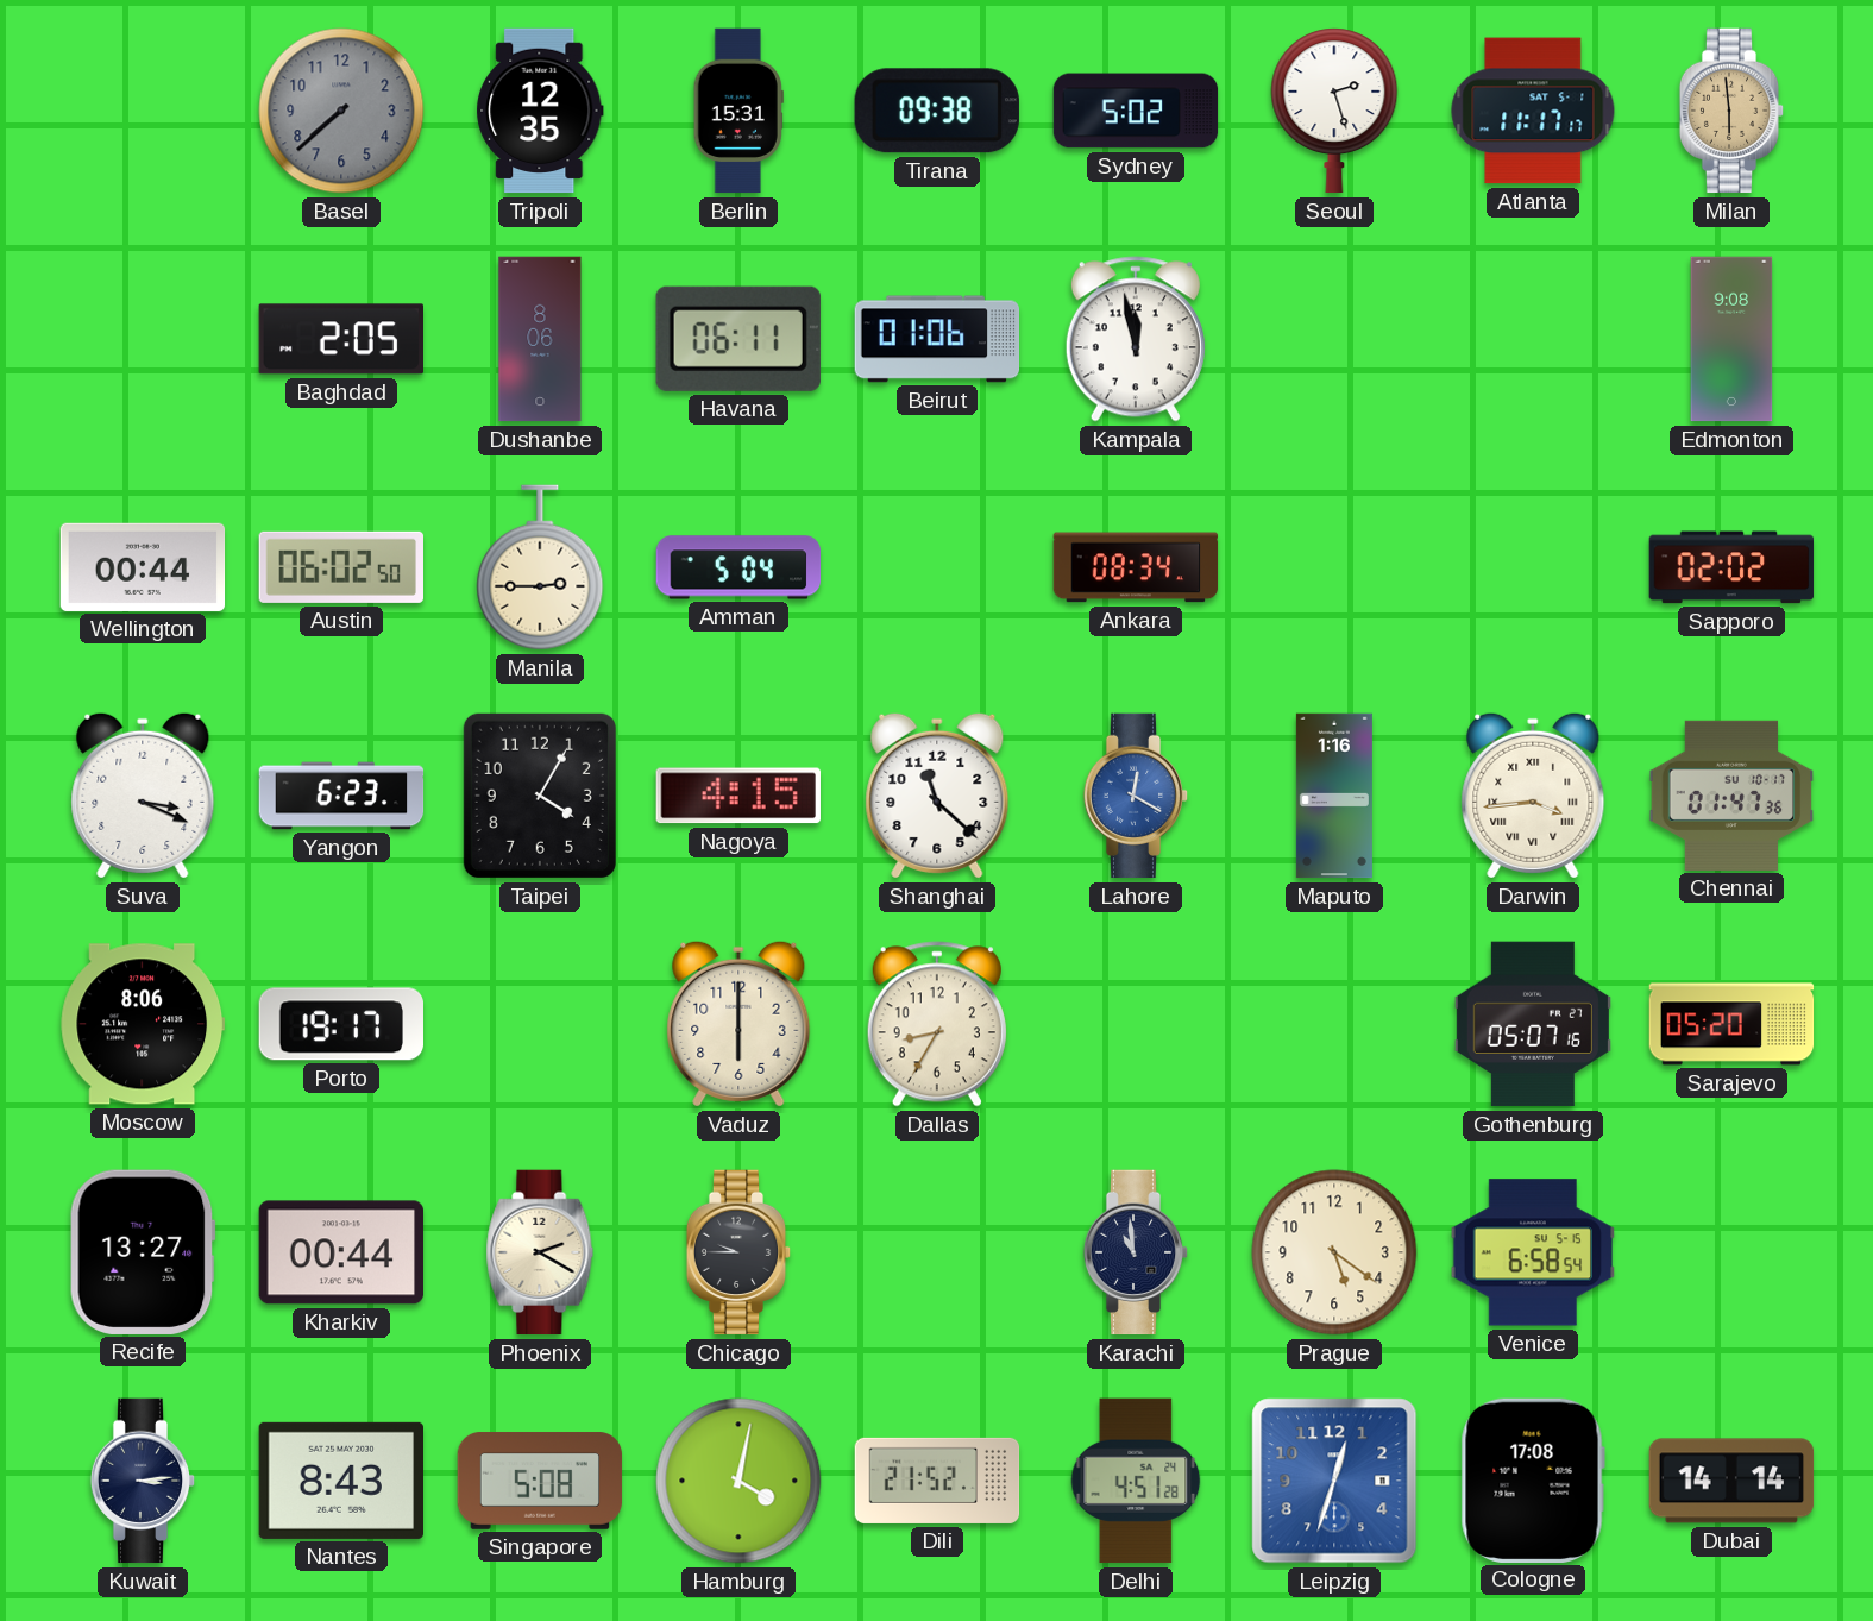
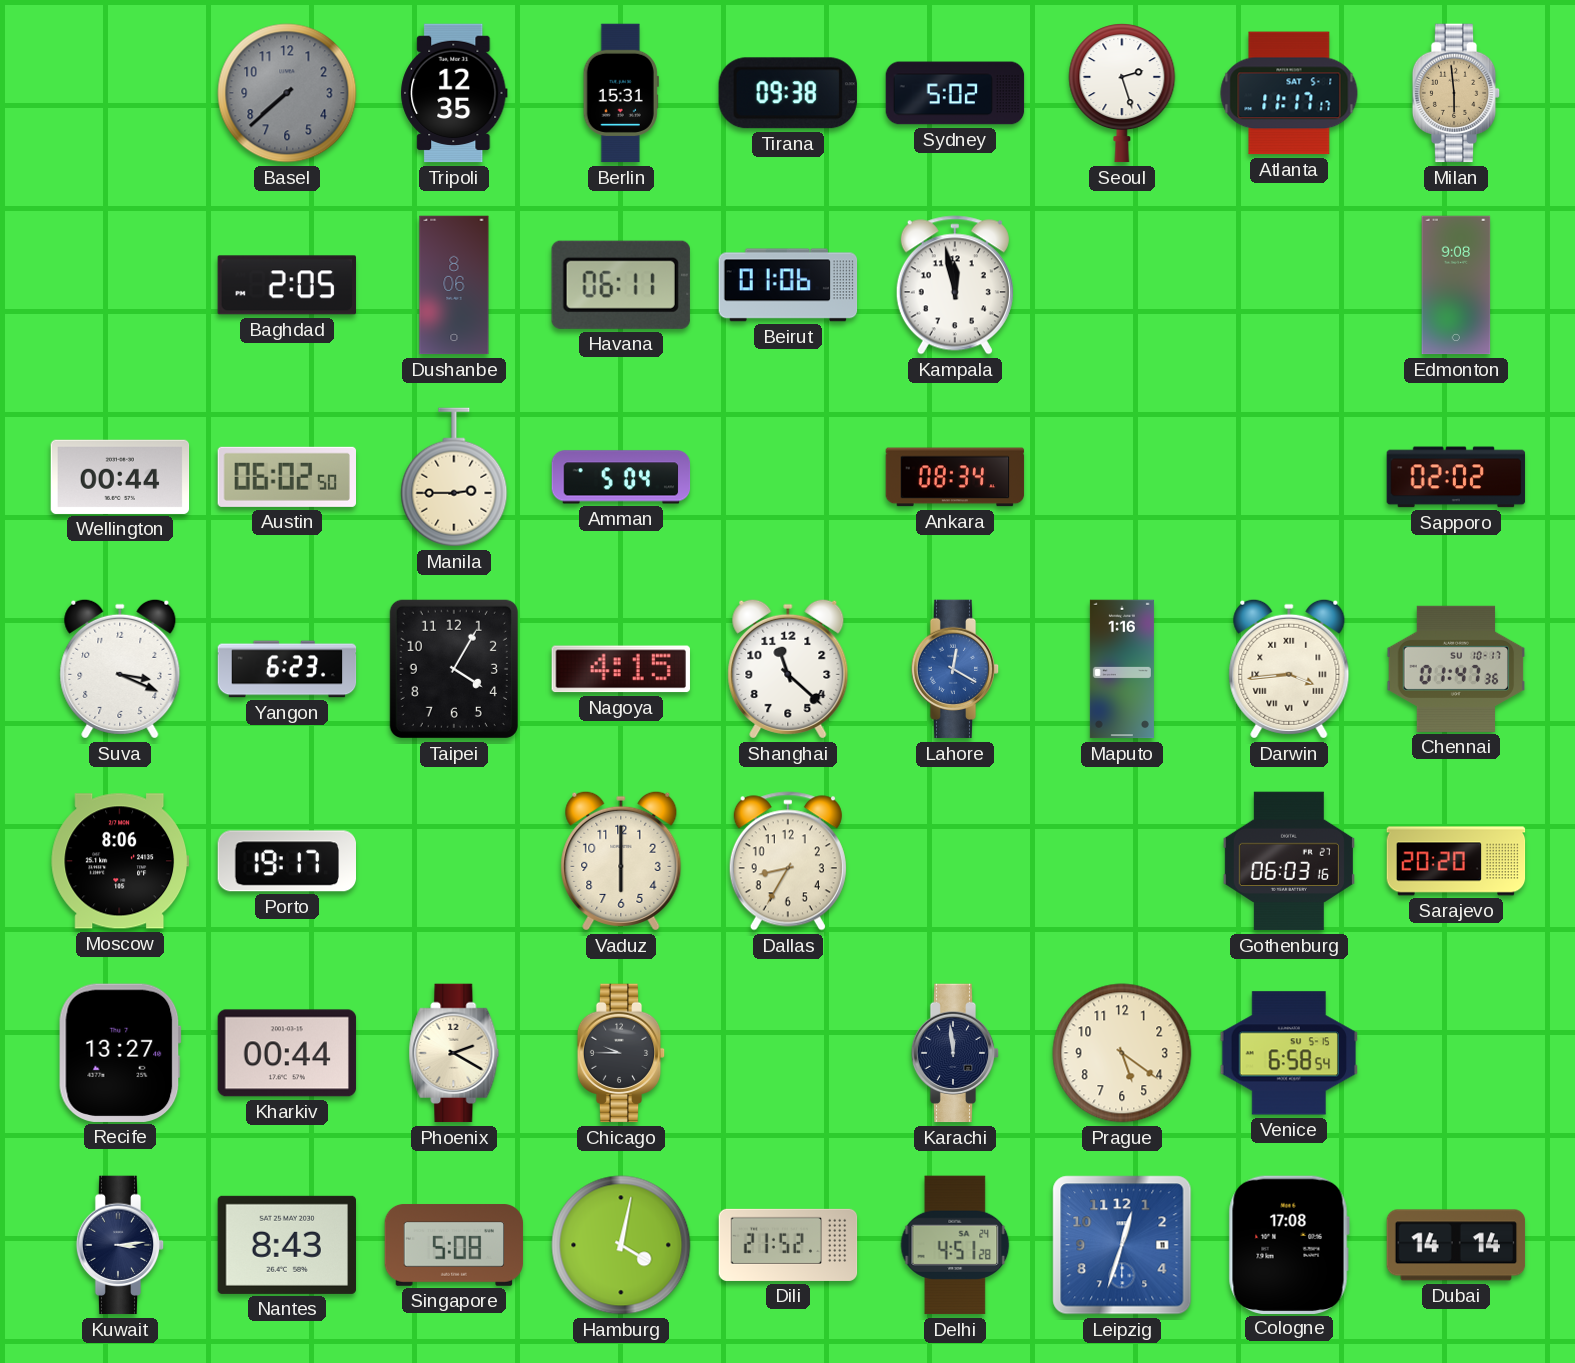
Gothenburg: 05:07 -> 06:03
Sarajevo: 05:20 -> 20:20
Karachi: 10:59 -> 11:59
